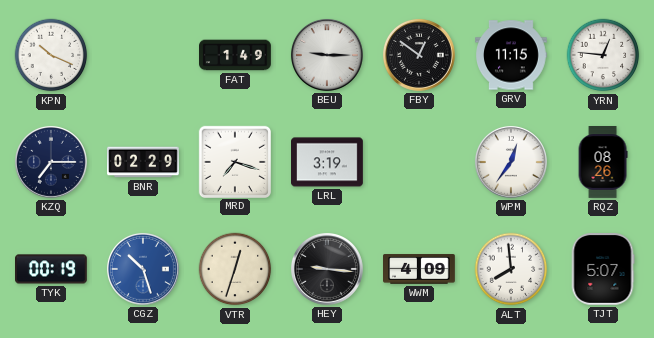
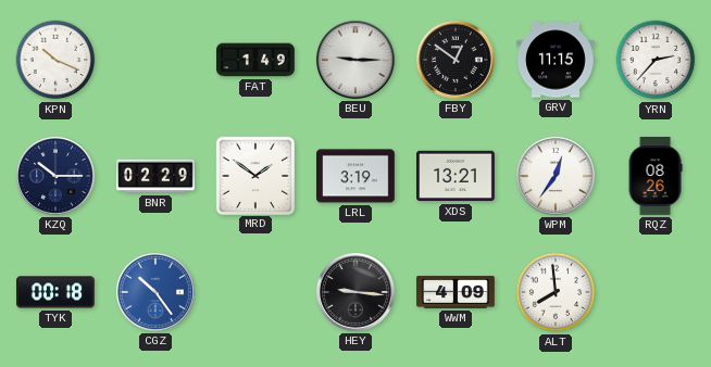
YRN: 12:46 -> 2:37
KZQ: 7:15 -> 10:15
MRD: 7:18 -> 1:51
XDS: none -> 13:21
TYK: 00:19 -> 00:18
CGZ: 10:27 -> 10:24
VTR: 12:33 -> none
TJT: 5:07 -> none
